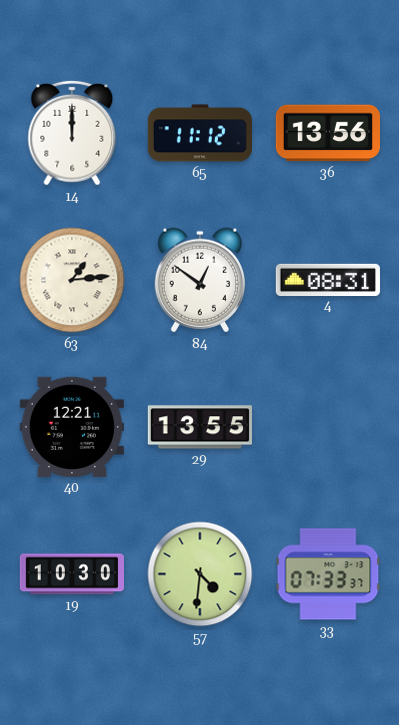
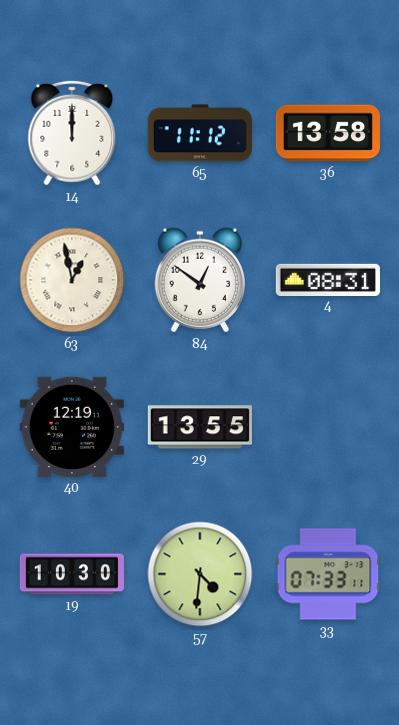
36: 13:56 -> 13:58
63: 1:14 -> 12:58
40: 12:21 -> 12:19
33: 07:33:37 -> 07:33:11
